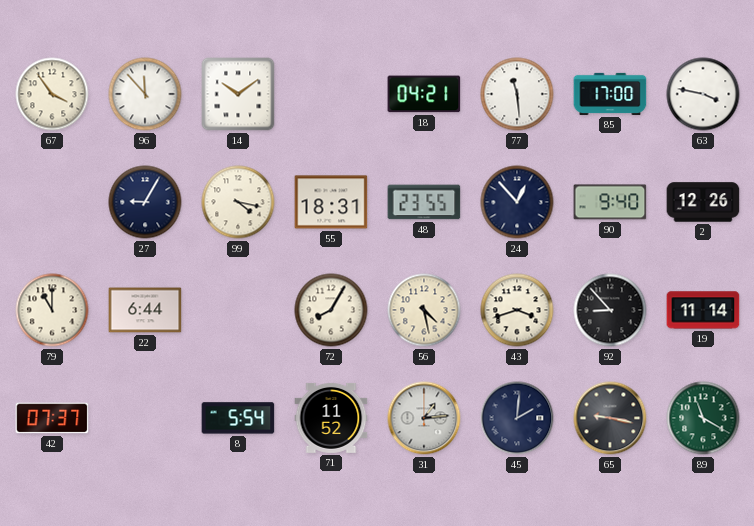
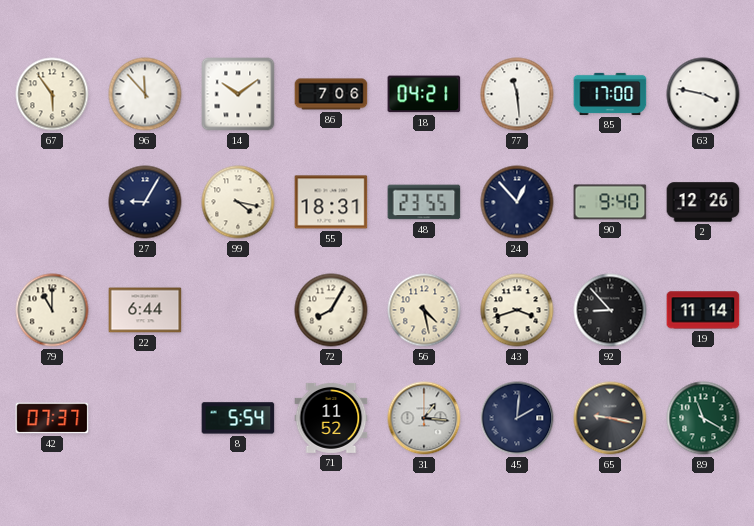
67: 3:54 -> 5:54
86: none -> 7:06
31: 1:14 -> 1:16
